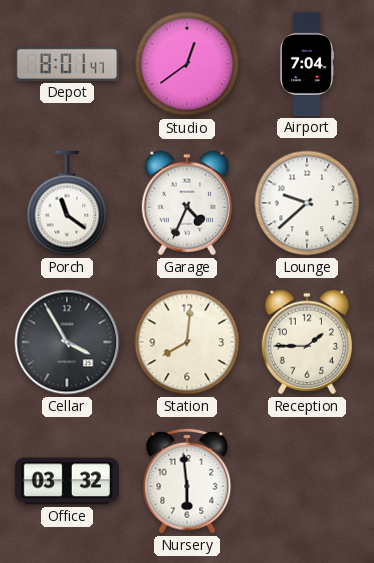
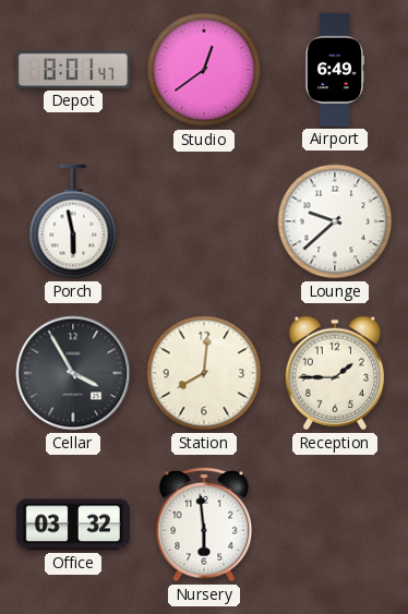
Airport: 7:04 -> 6:49
Porch: 11:21 -> 5:58
Garage: 4:34 -> none
